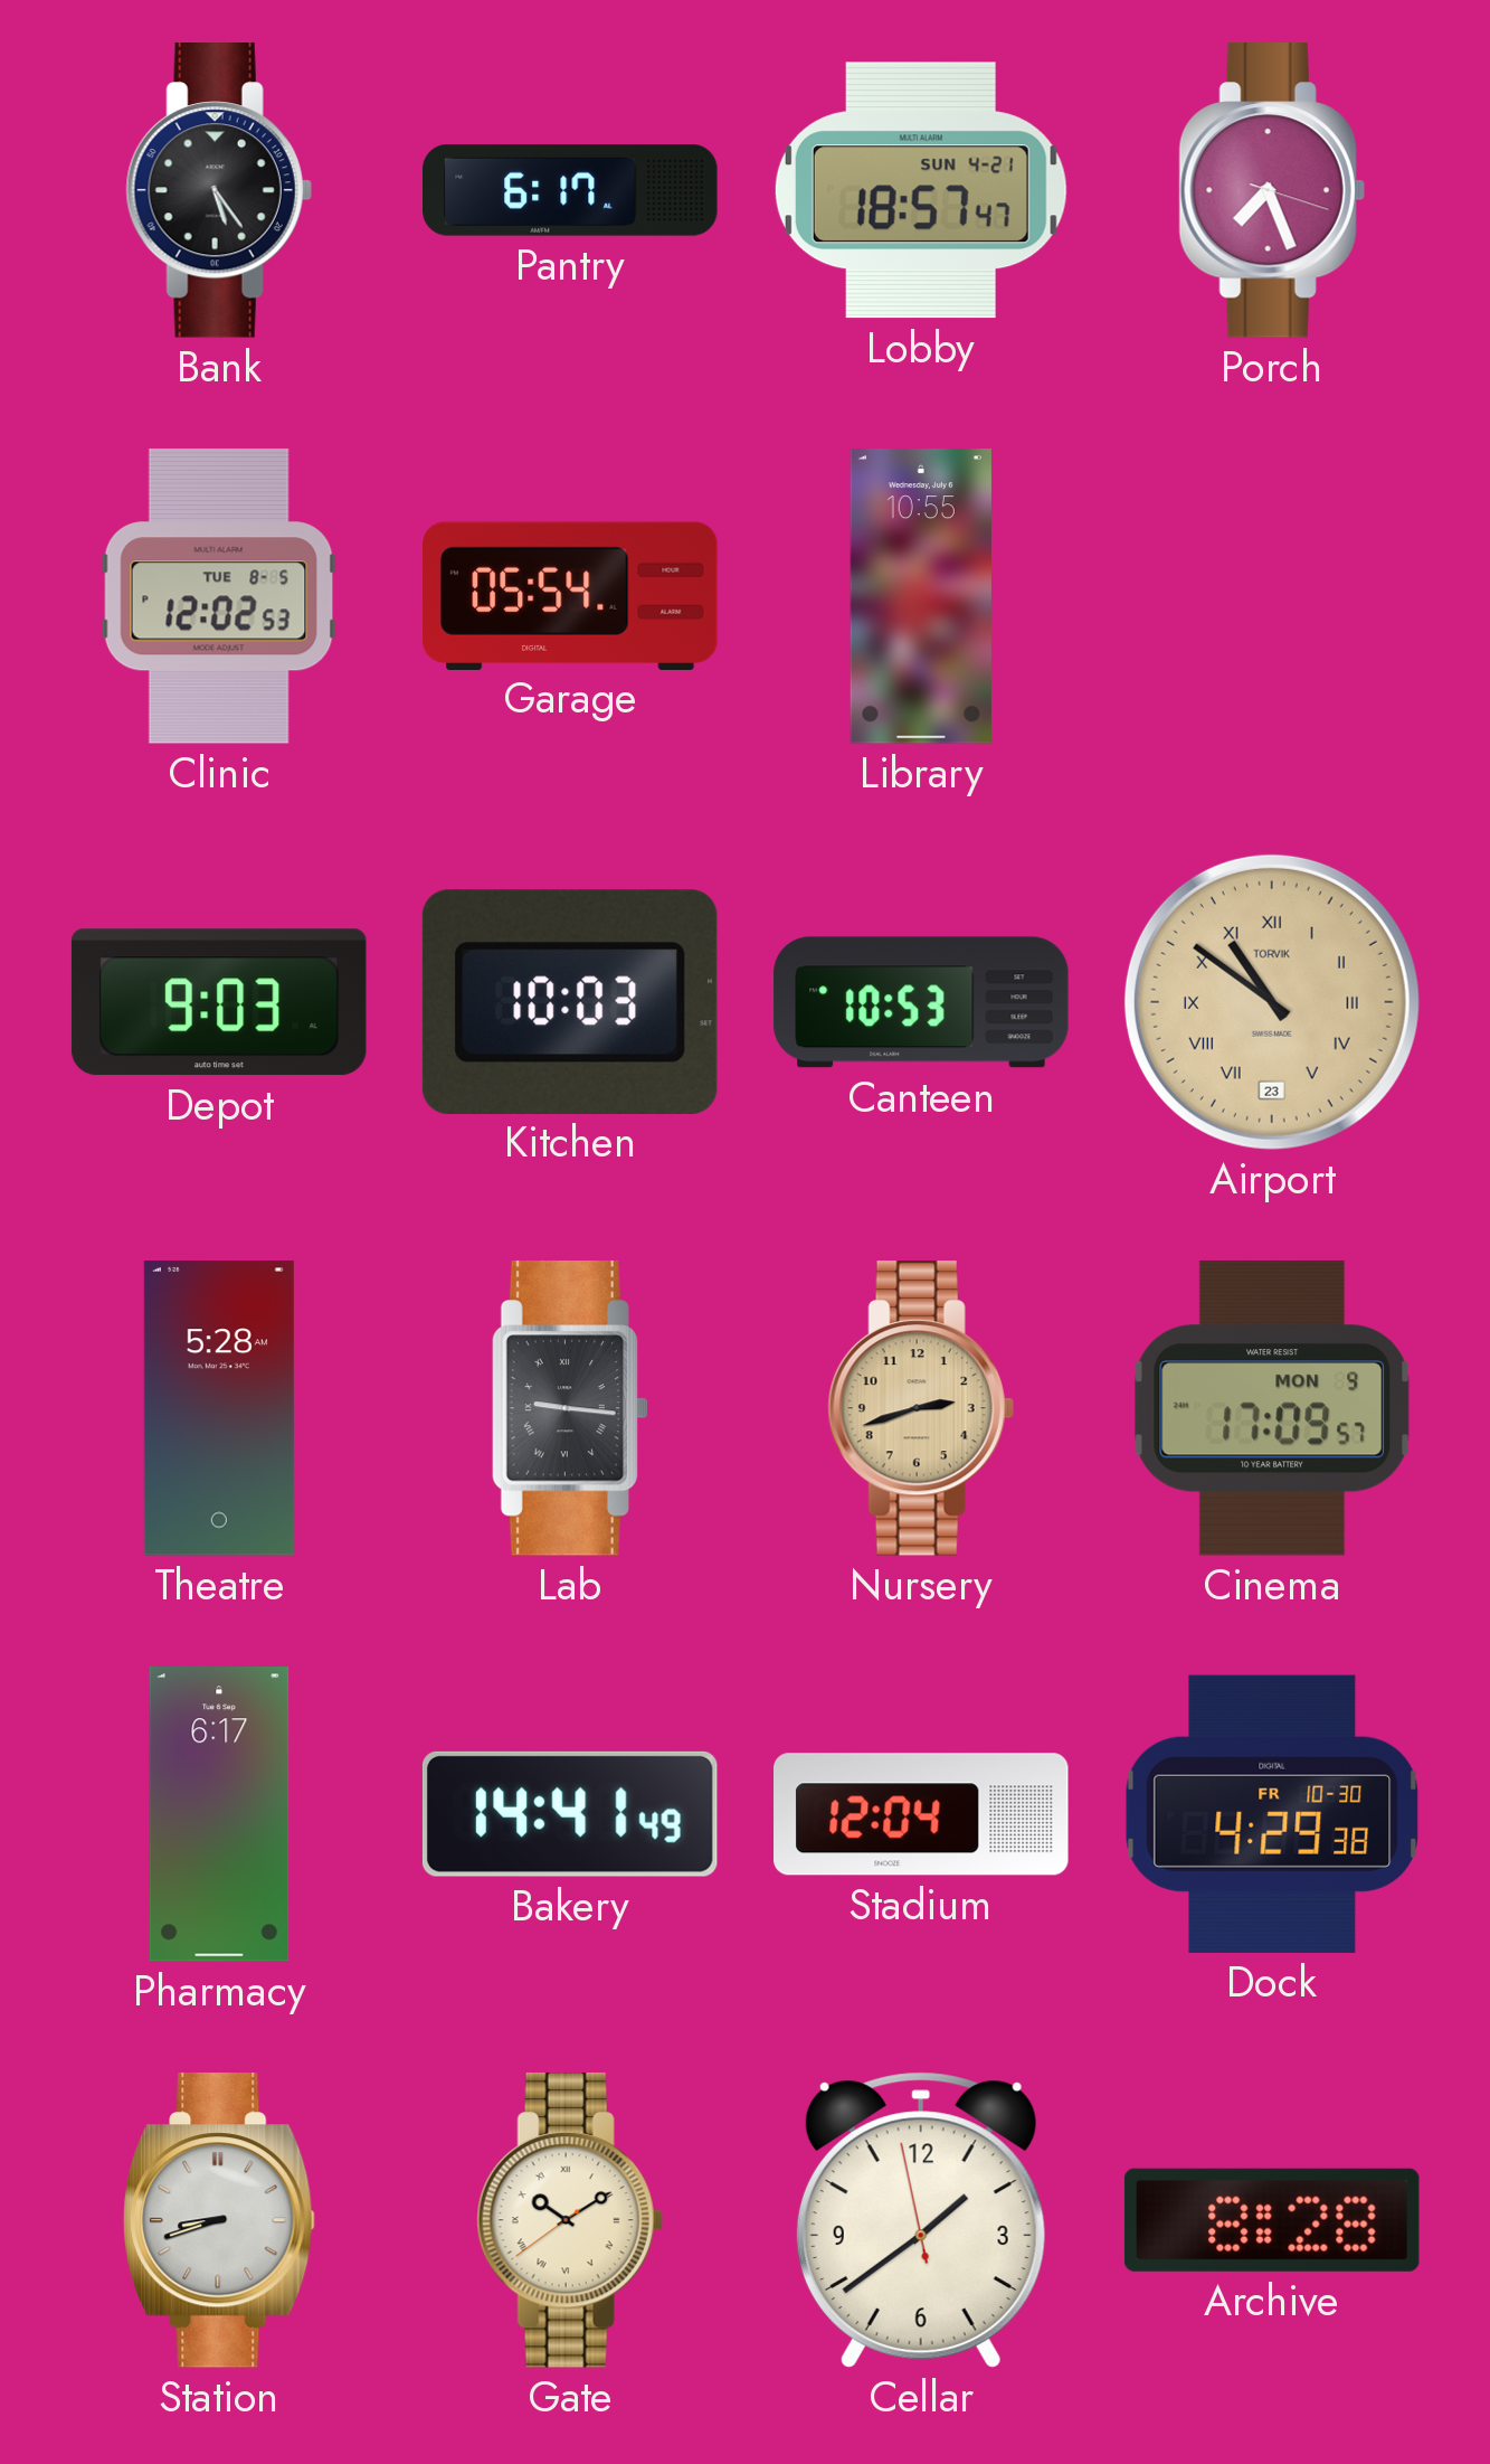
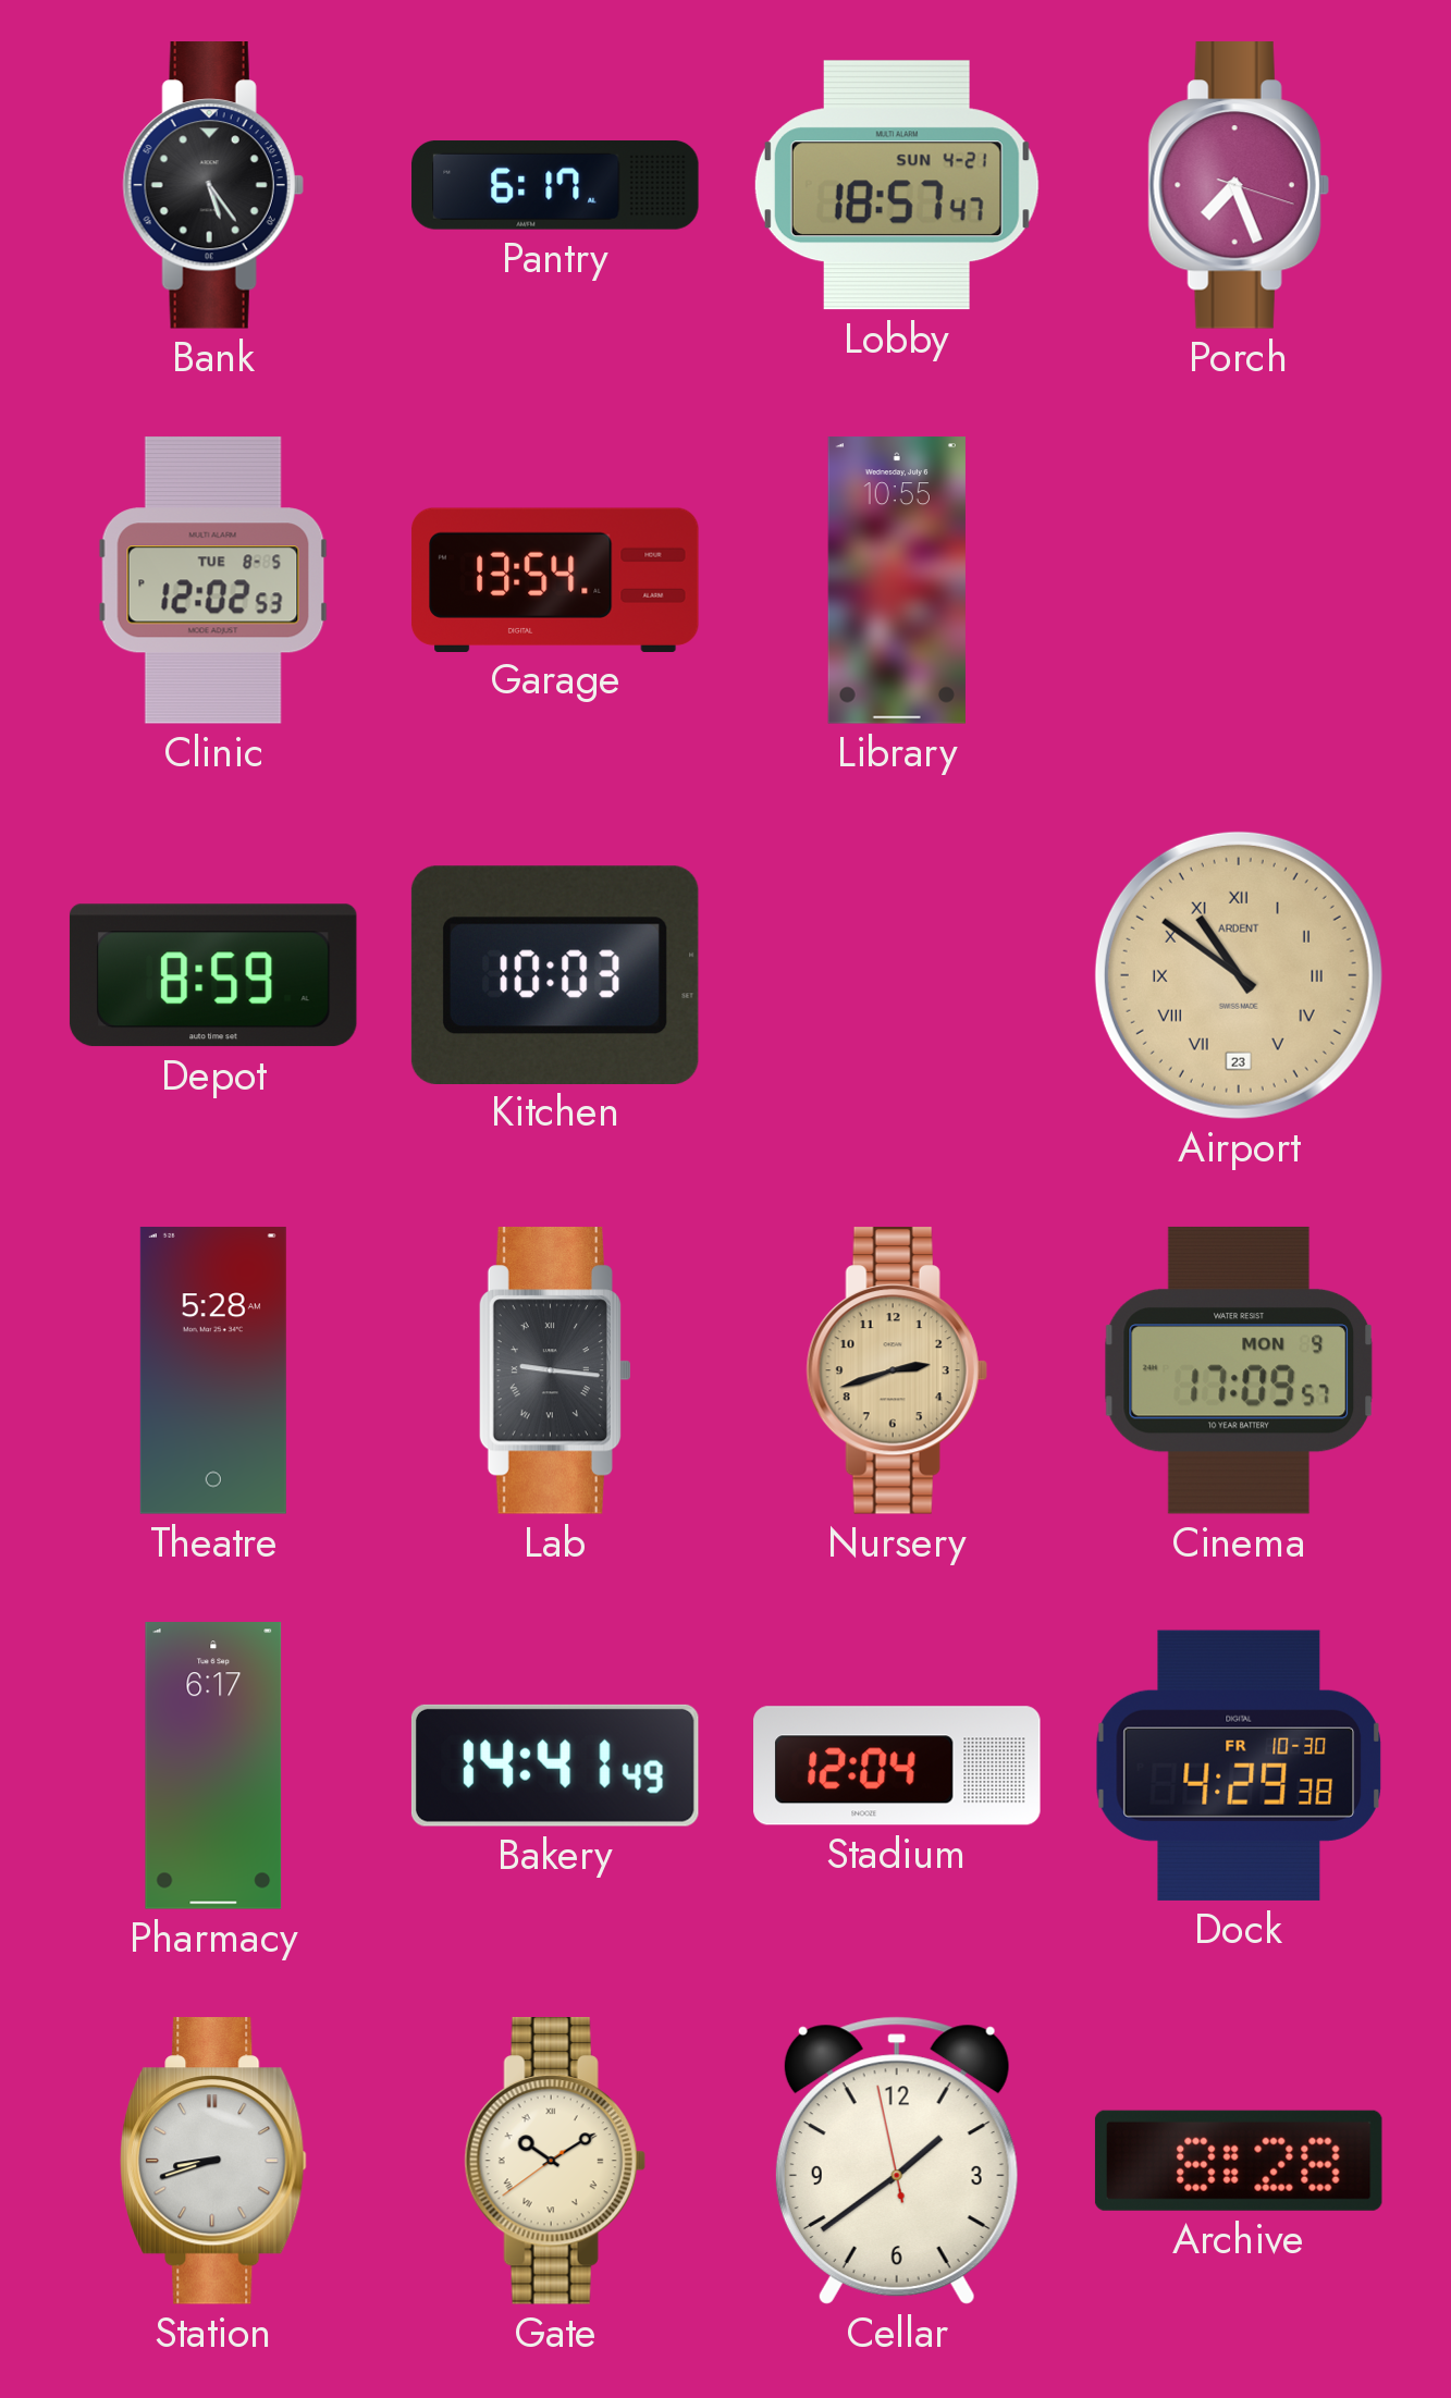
Garage: 05:54 -> 13:54
Depot: 9:03 -> 8:59
Canteen: 10:53 -> none
Airport brand: TORVIK -> ARDENT
